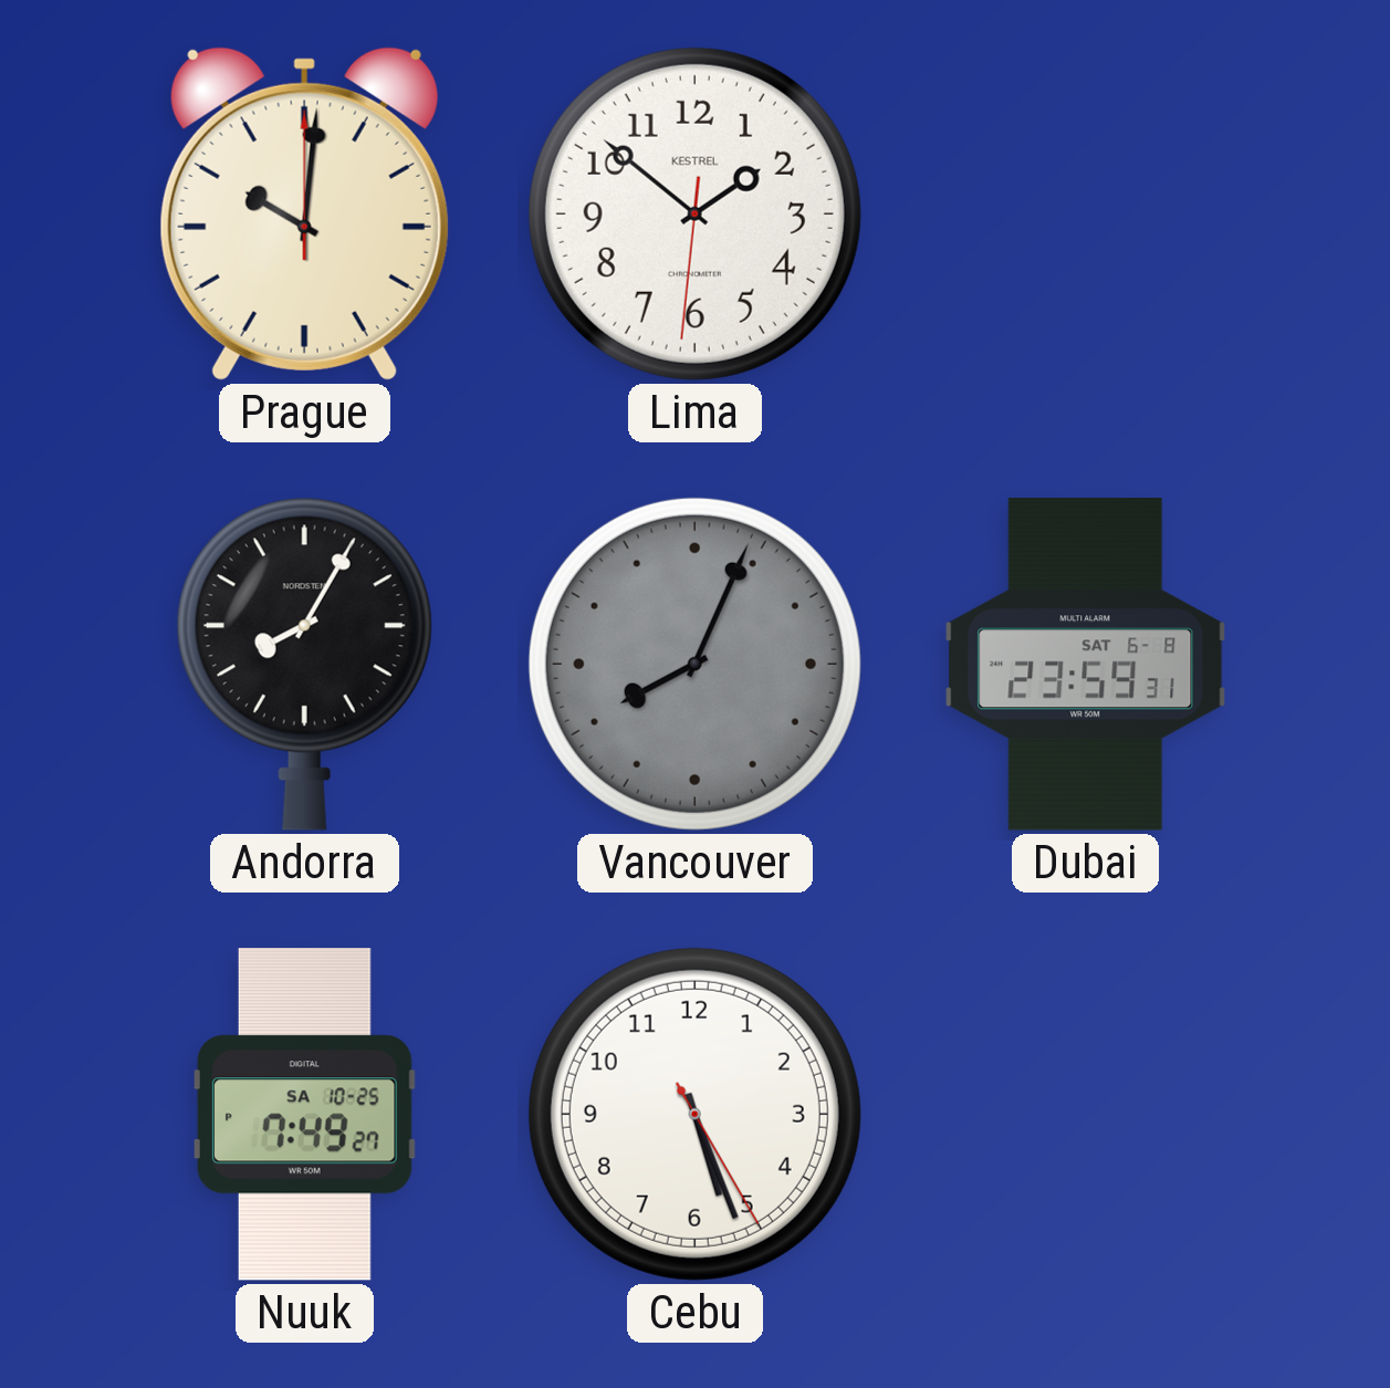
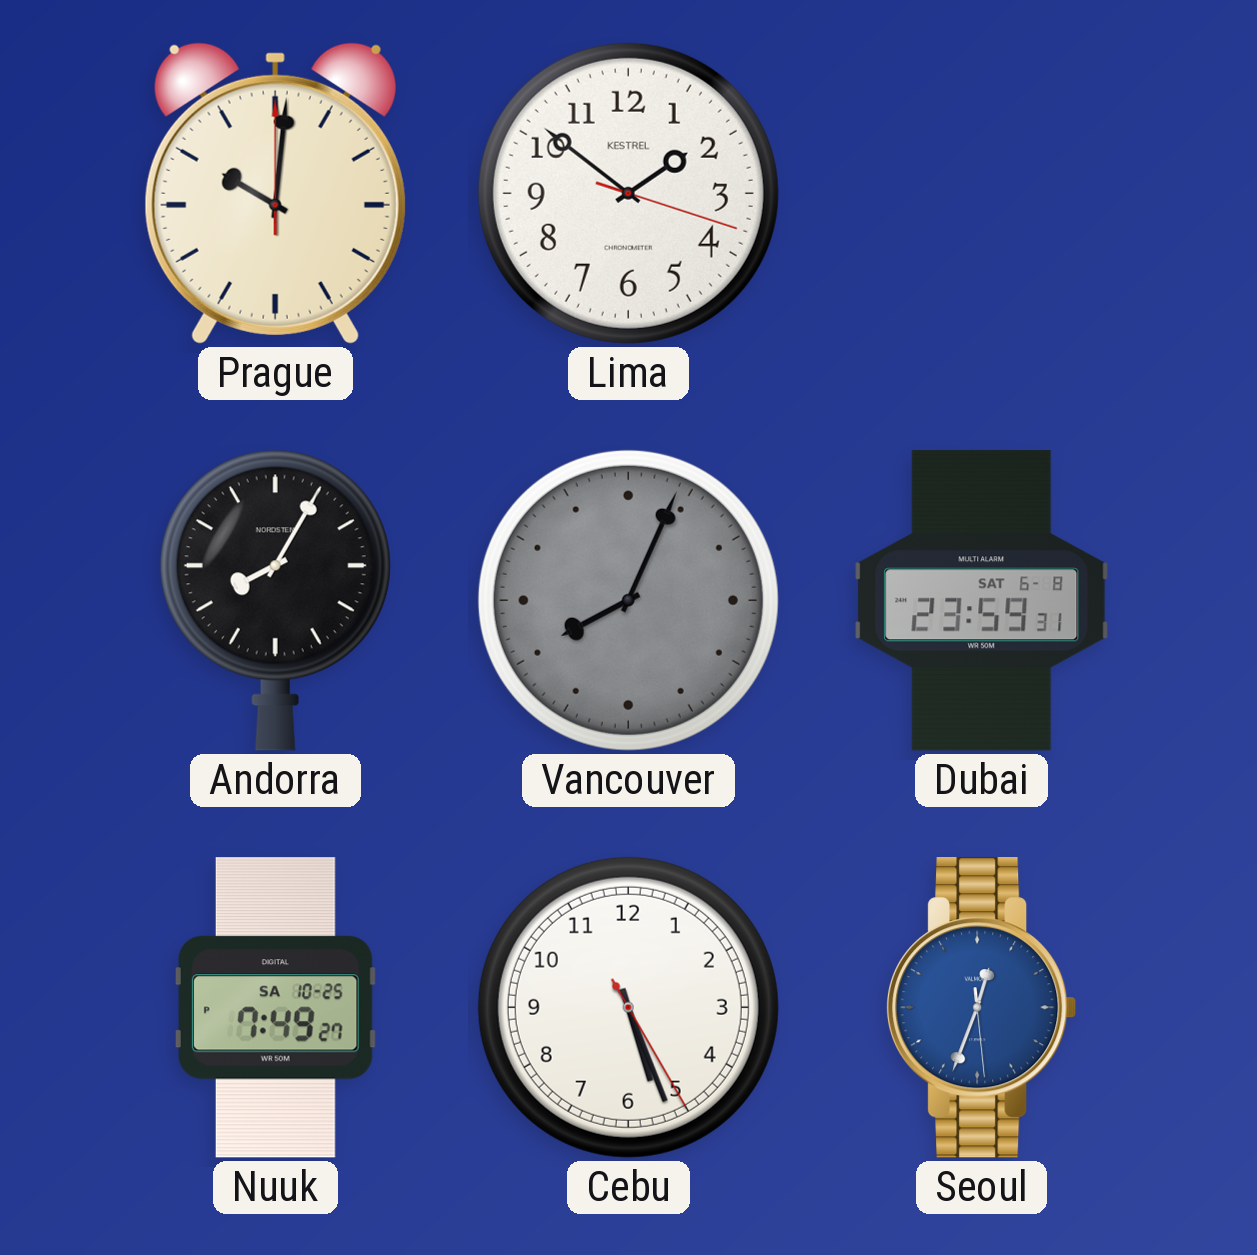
Lima: 1:51:31 -> 1:51:18
Seoul: none -> 12:33
